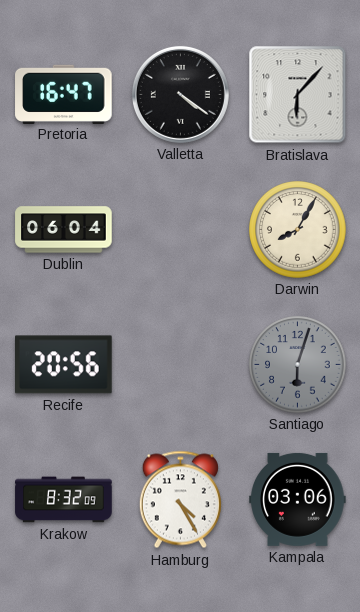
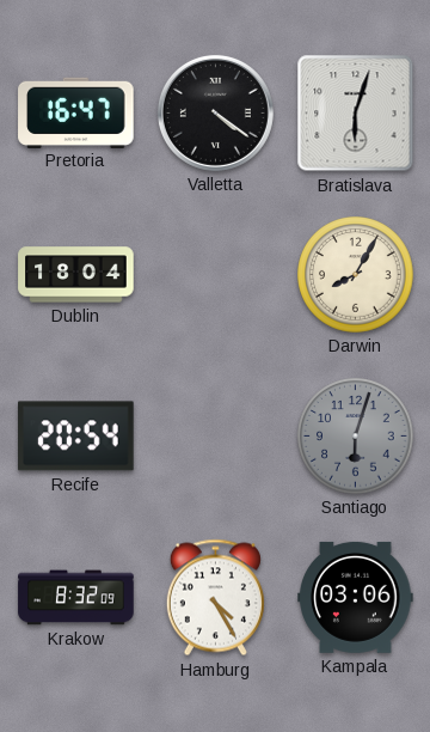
Bratislava: 6:07 -> 6:03
Dublin: 06:04 -> 18:04
Recife: 20:56 -> 20:54
